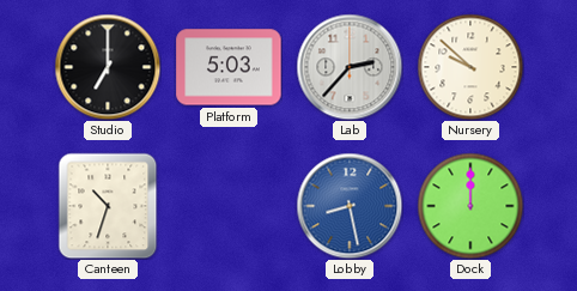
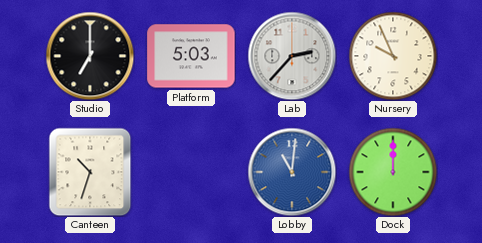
Nursery: 9:52 -> 9:56
Lobby: 8:28 -> 11:01
